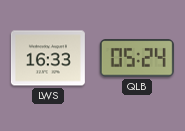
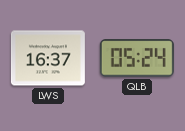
LWS: 16:33 -> 16:37
